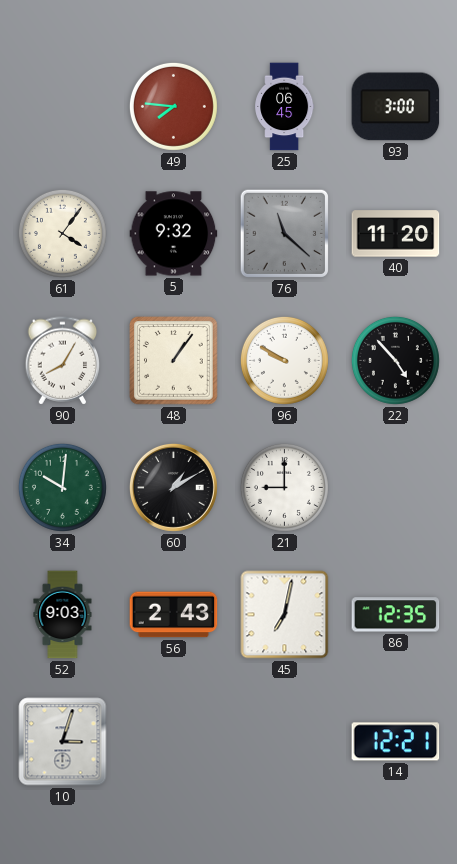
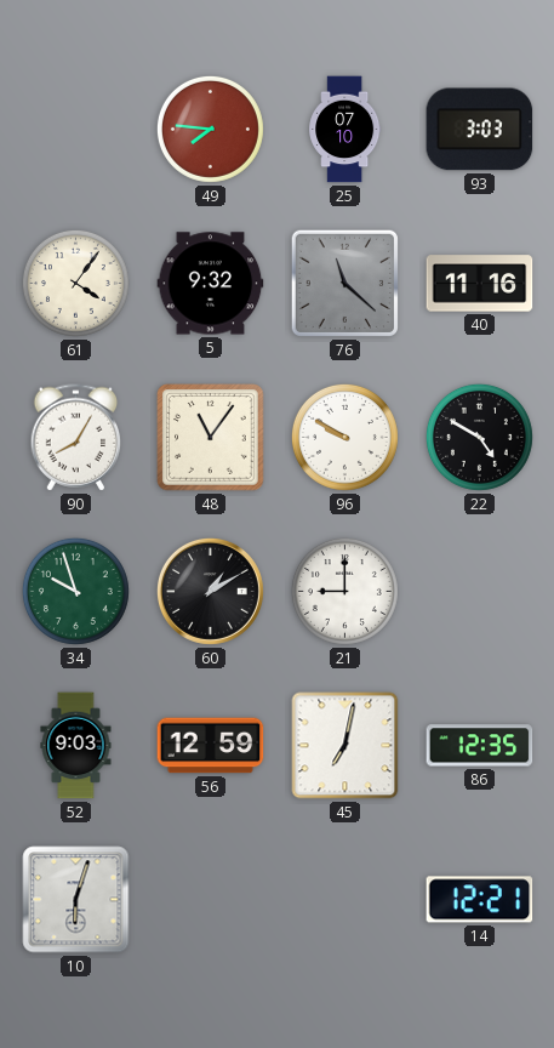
25: 06:45 -> 07:10
93: 3:00 -> 3:03
40: 11:20 -> 11:16
48: 1:06 -> 11:06
22: 4:53 -> 4:50
34: 10:01 -> 9:57
56: 2:43 -> 12:59
10: 3:03 -> 6:03
